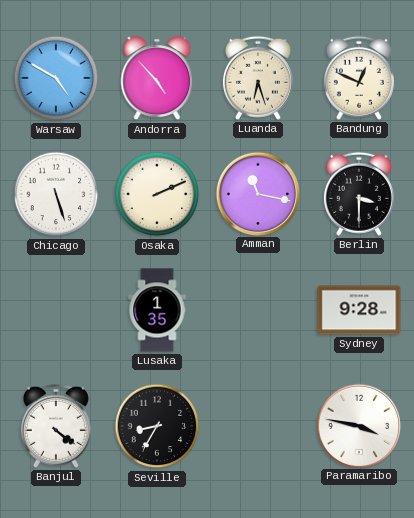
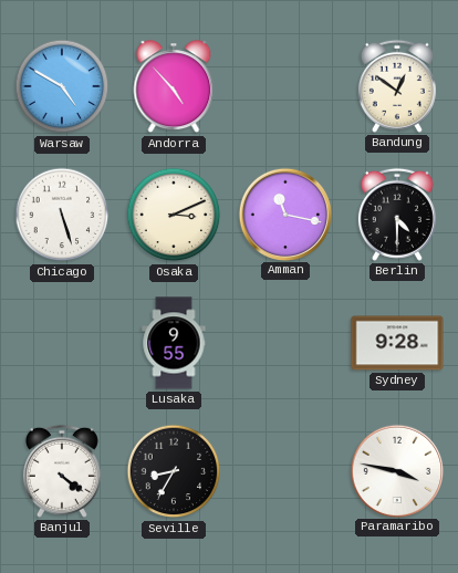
Luanda: 6:27 -> none
Bandung: 12:49 -> 12:51
Osaka: 2:11 -> 3:11
Berlin: 3:30 -> 4:30
Lusaka: 1:35 -> 9:55
